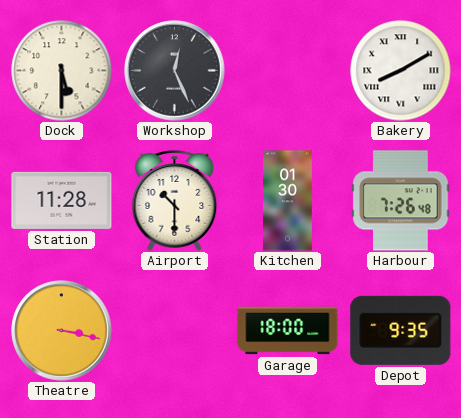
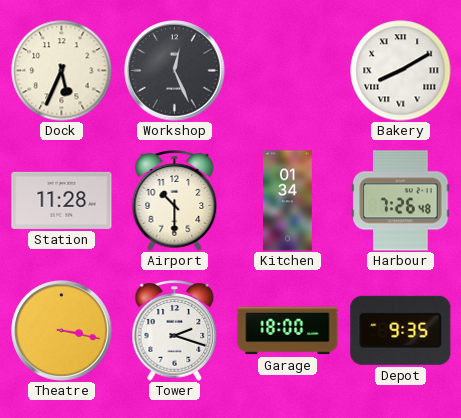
Dock: 5:30 -> 5:34
Kitchen: 01:30 -> 01:34
Tower: none -> 2:18
